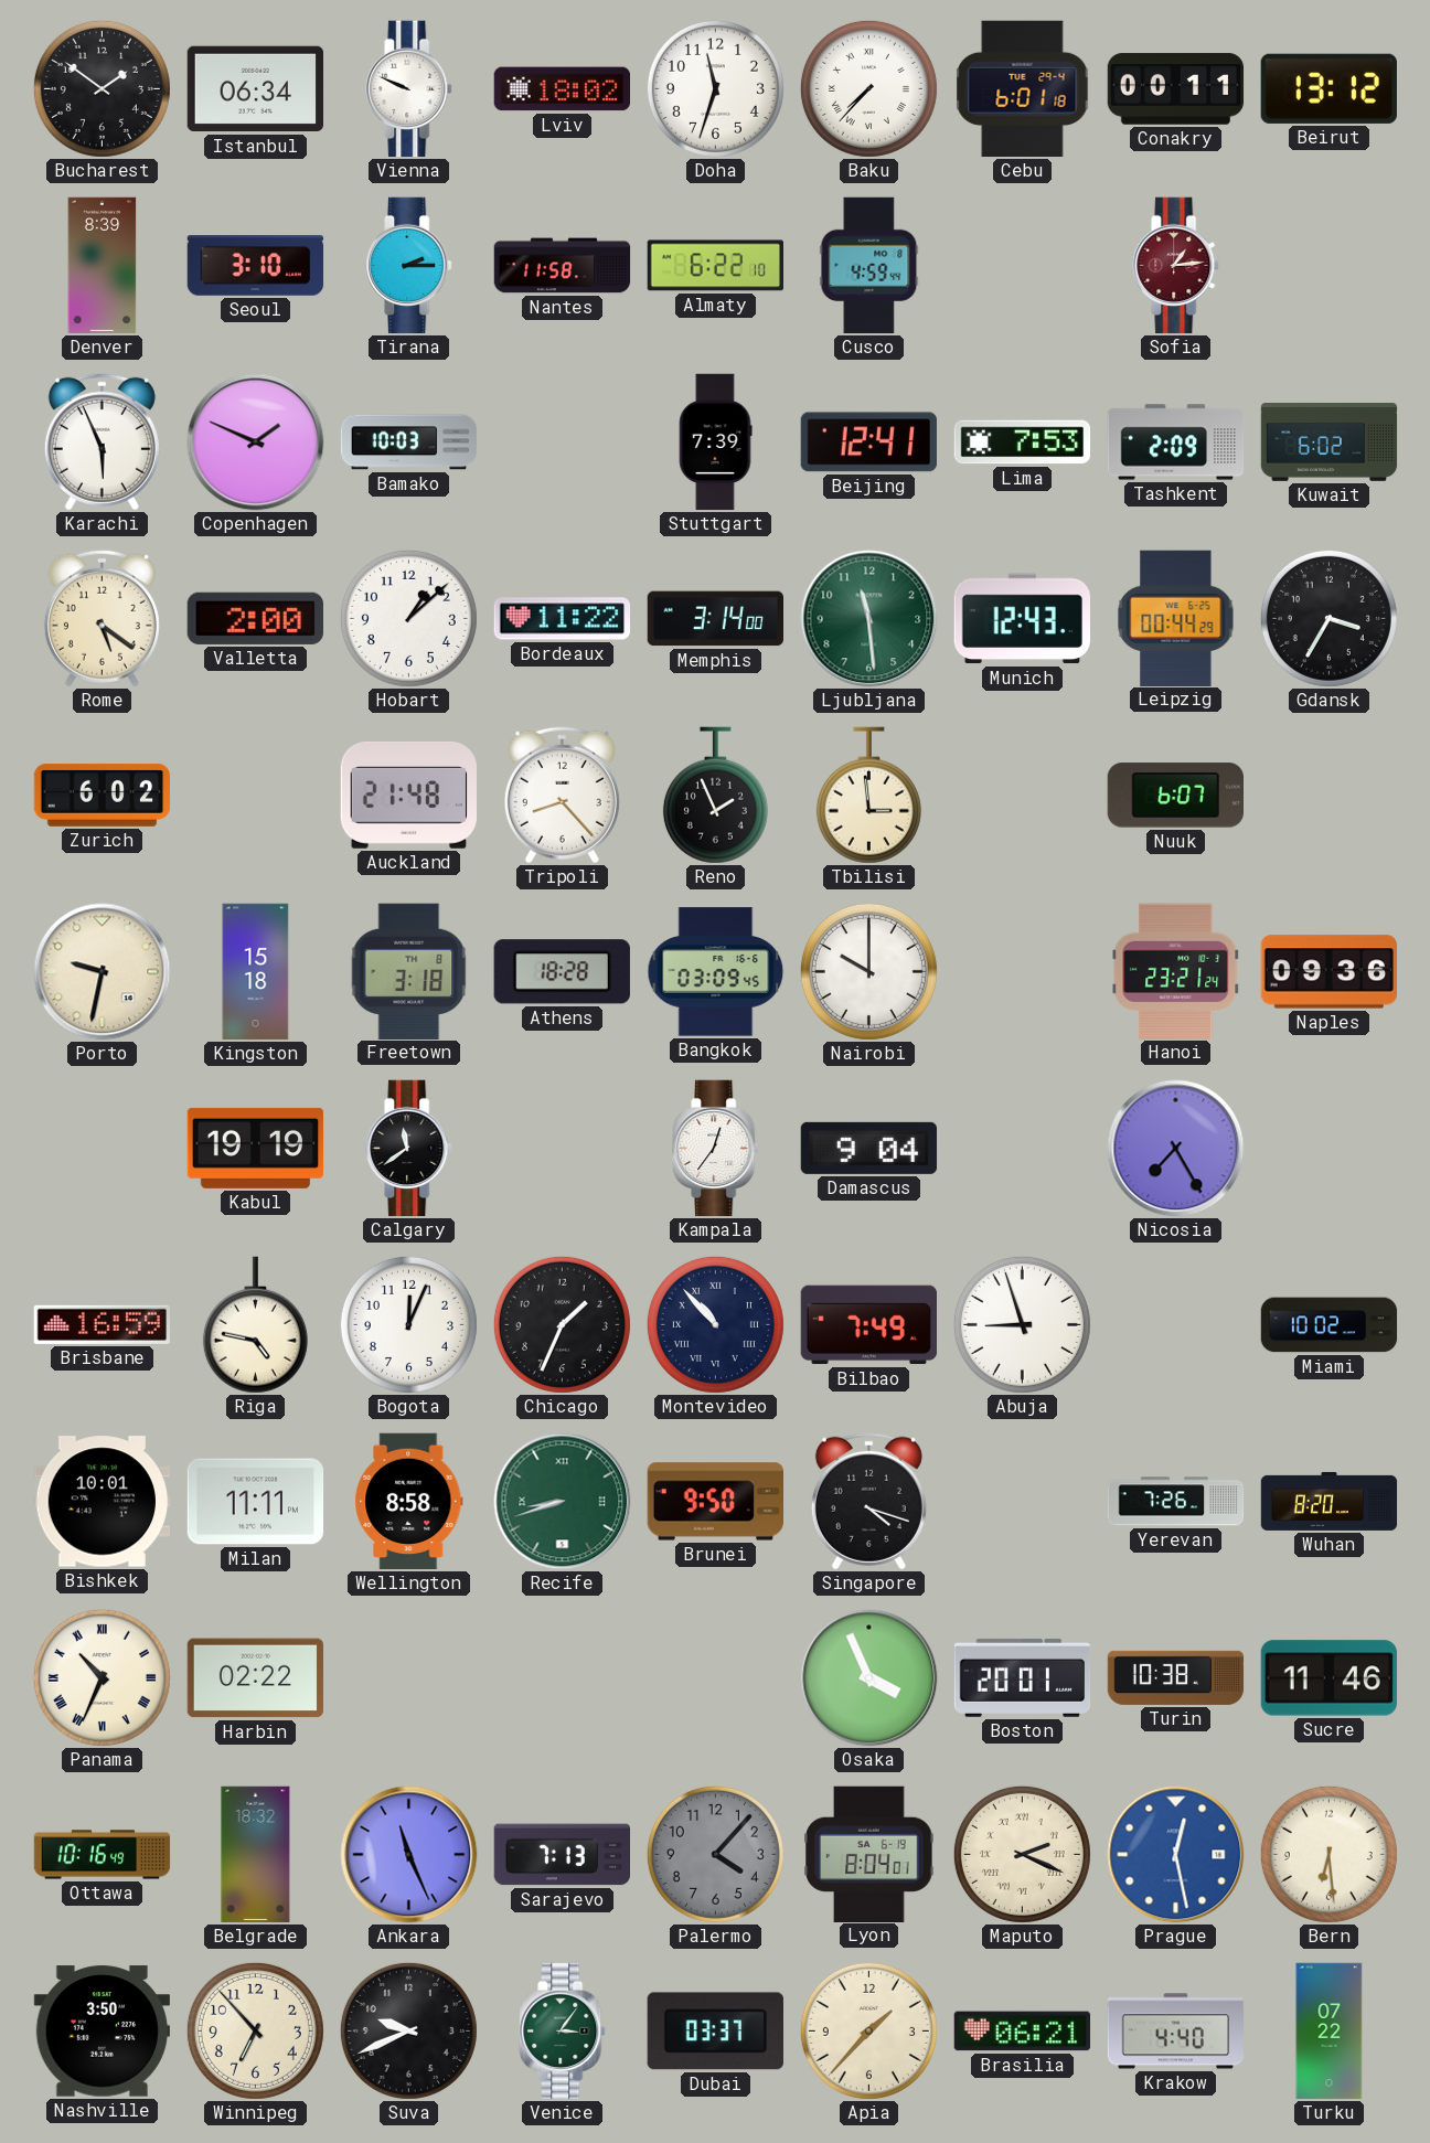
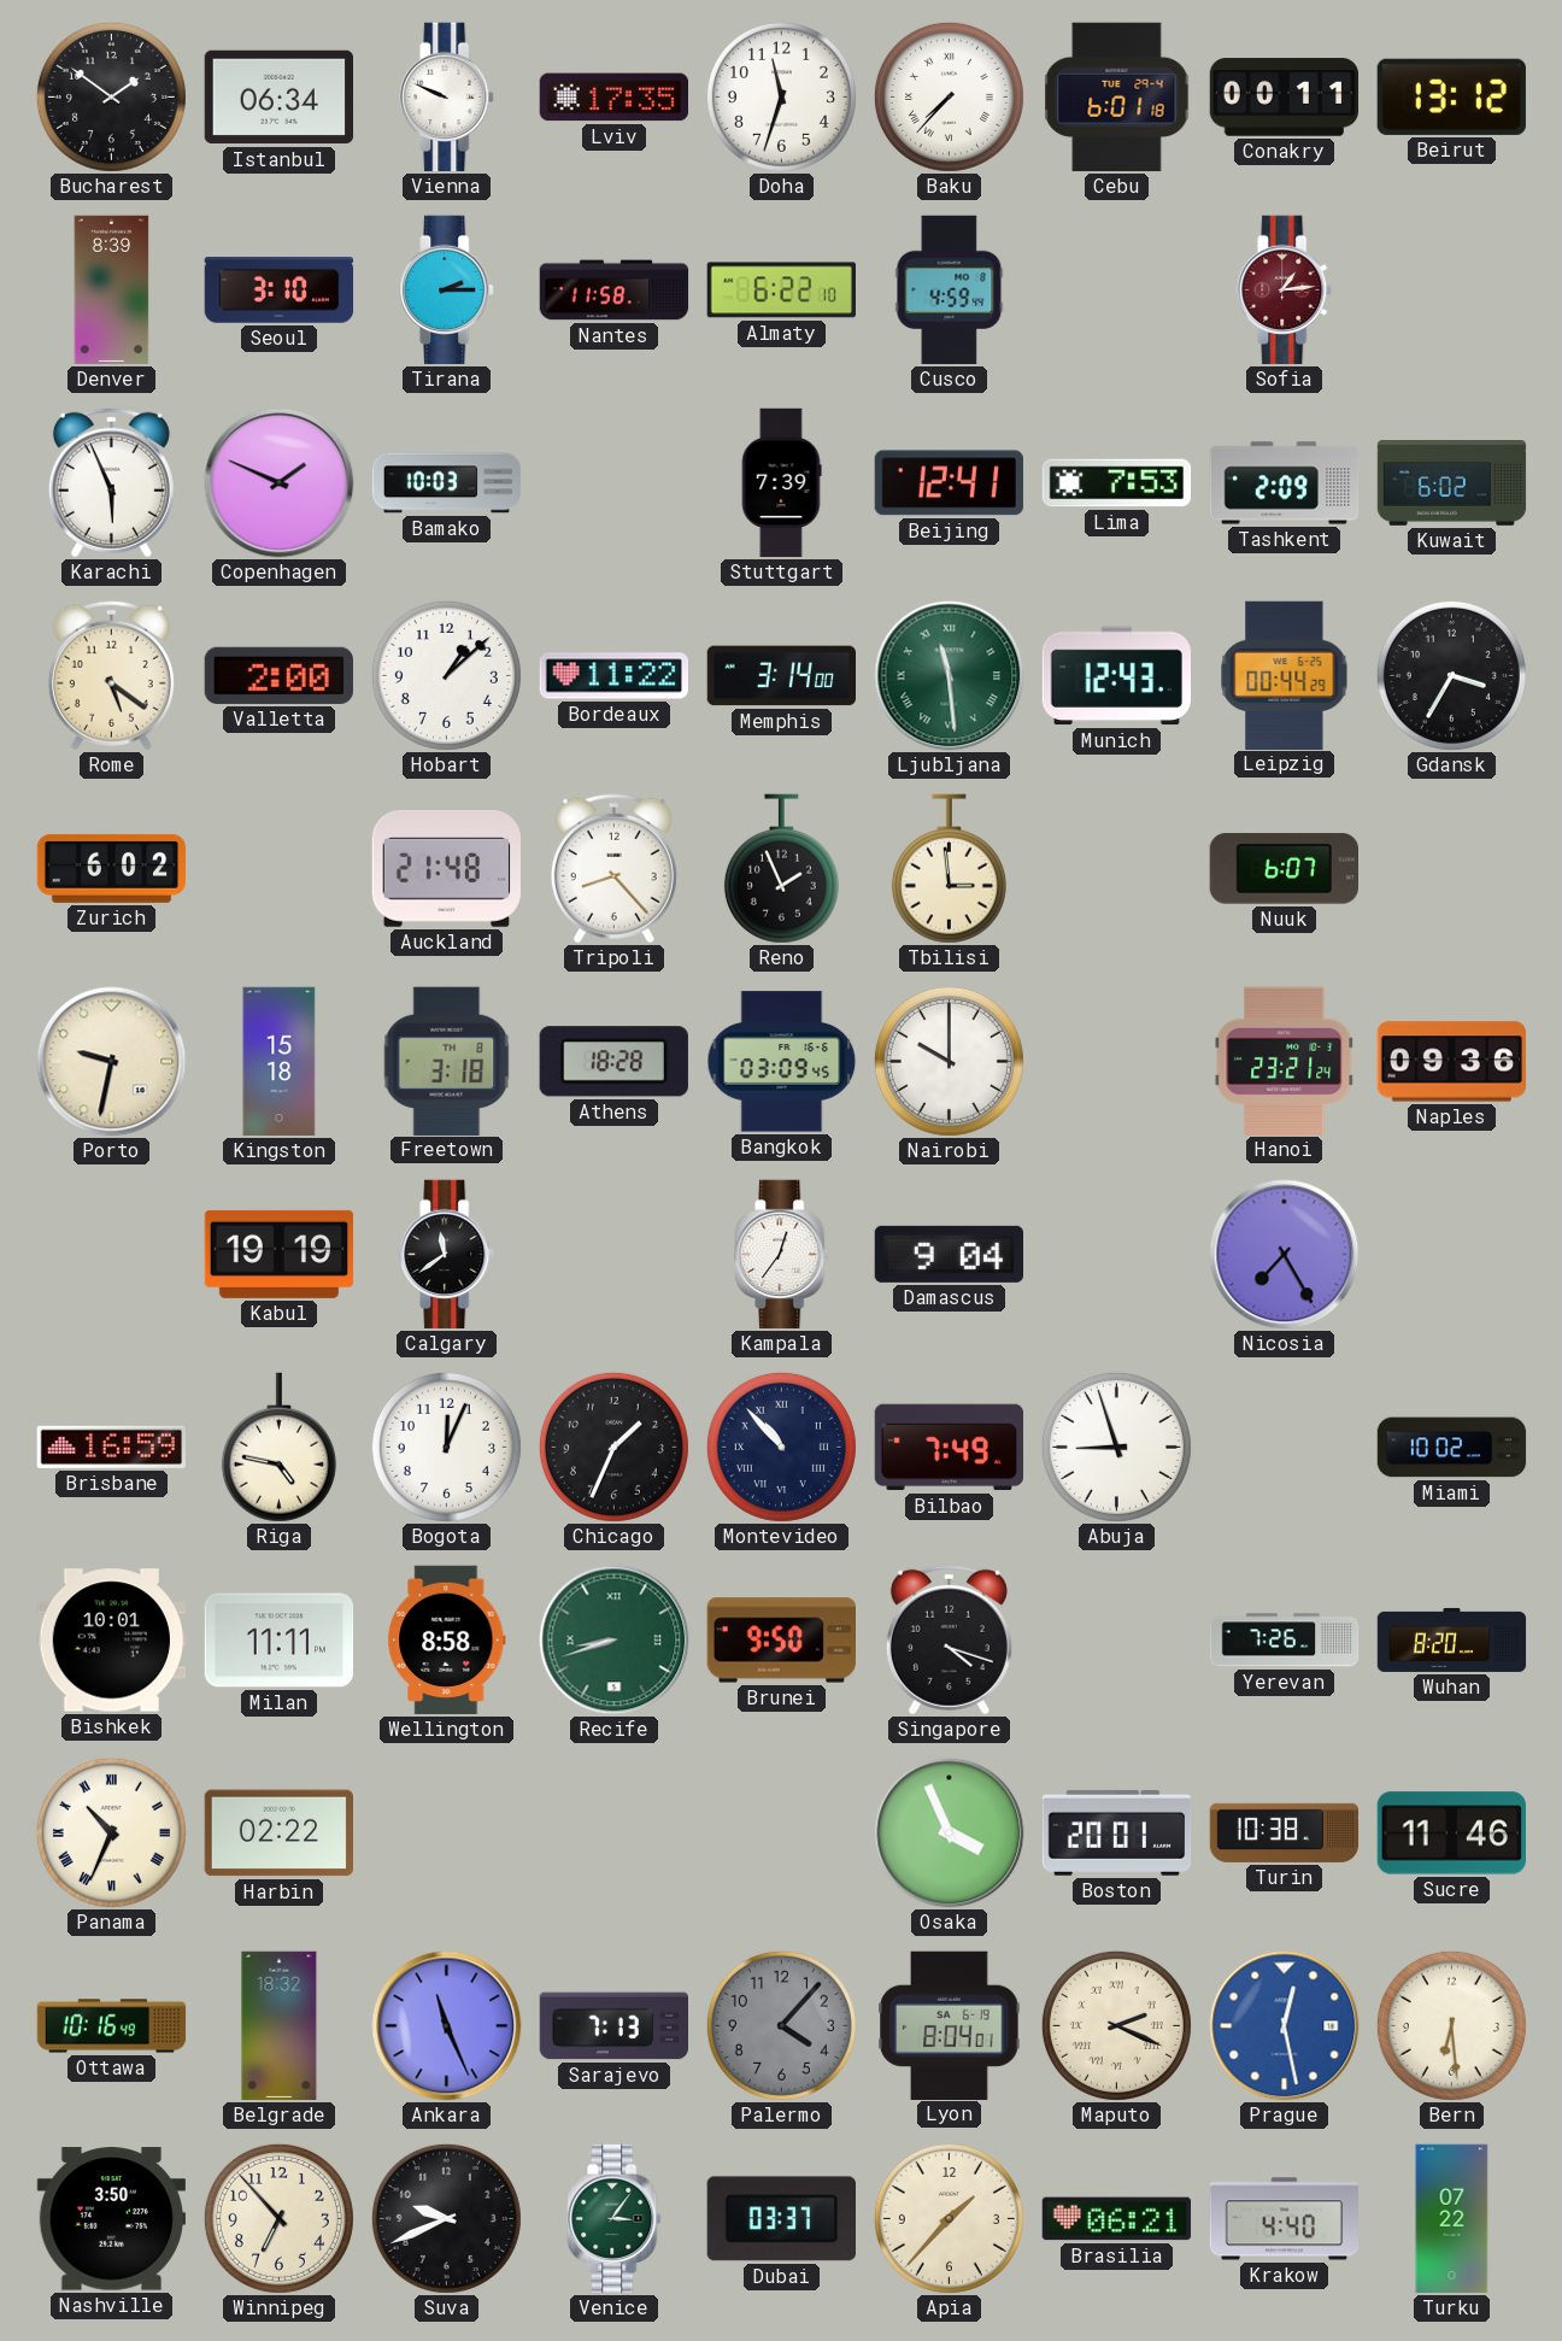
Lviv: 18:02 -> 17:35
Ljubljana numerals: Arabic -> Roman
